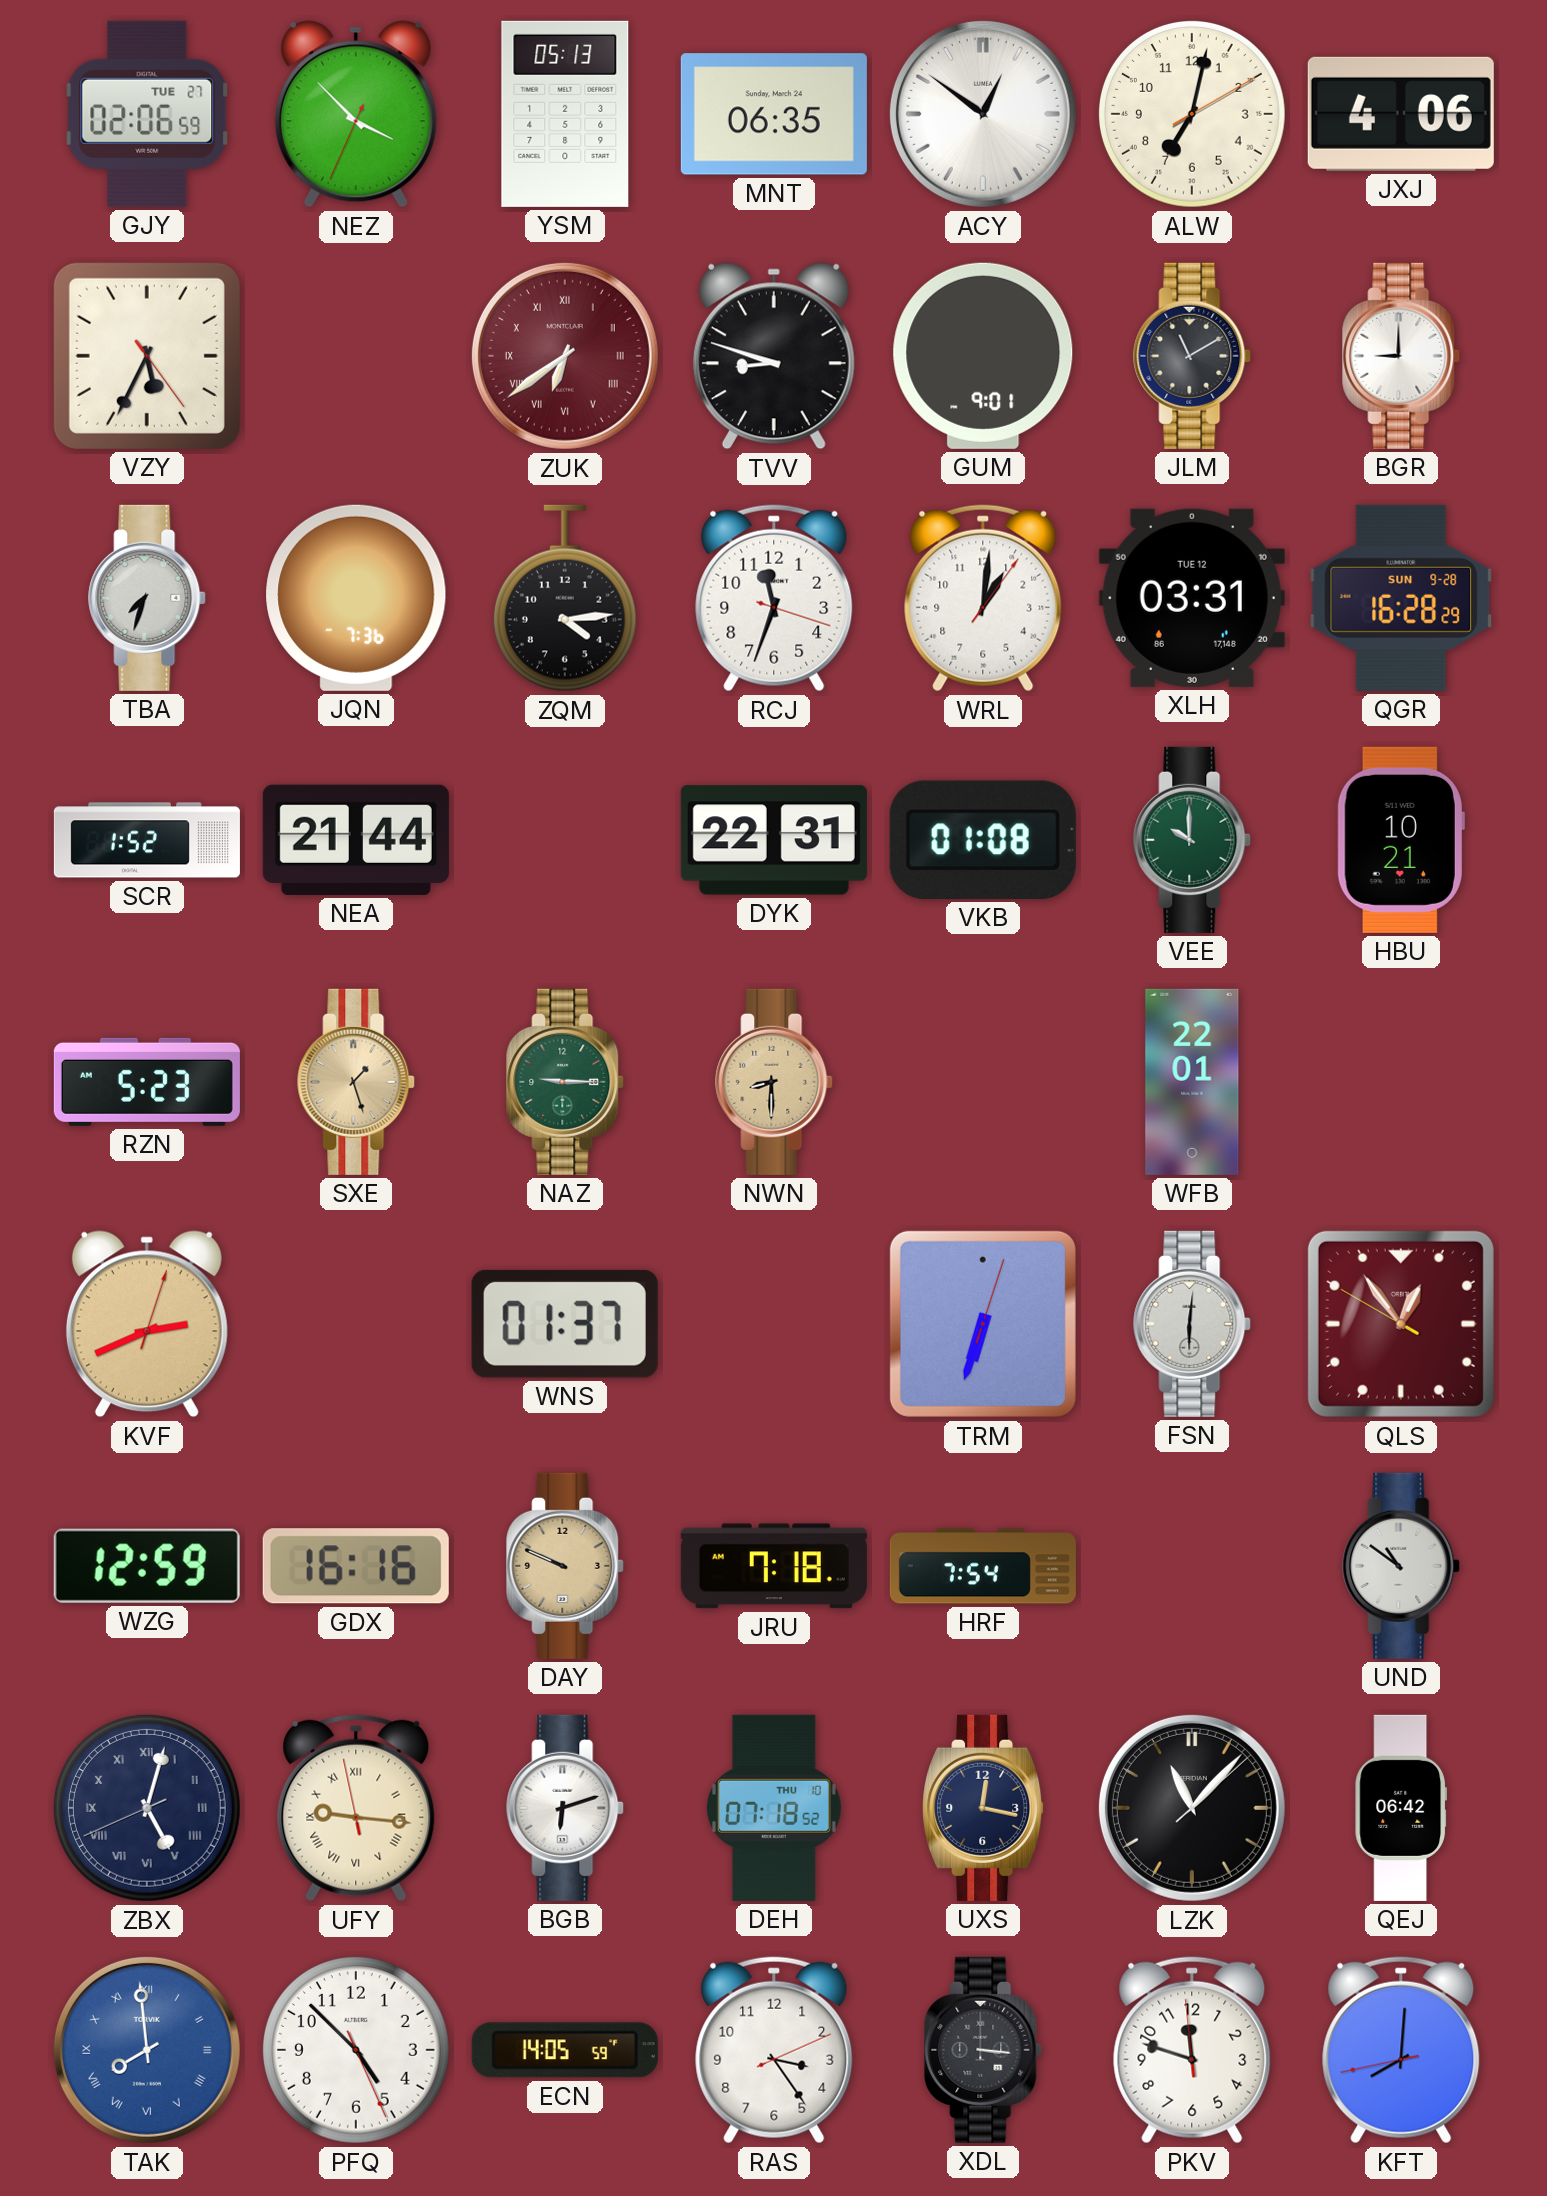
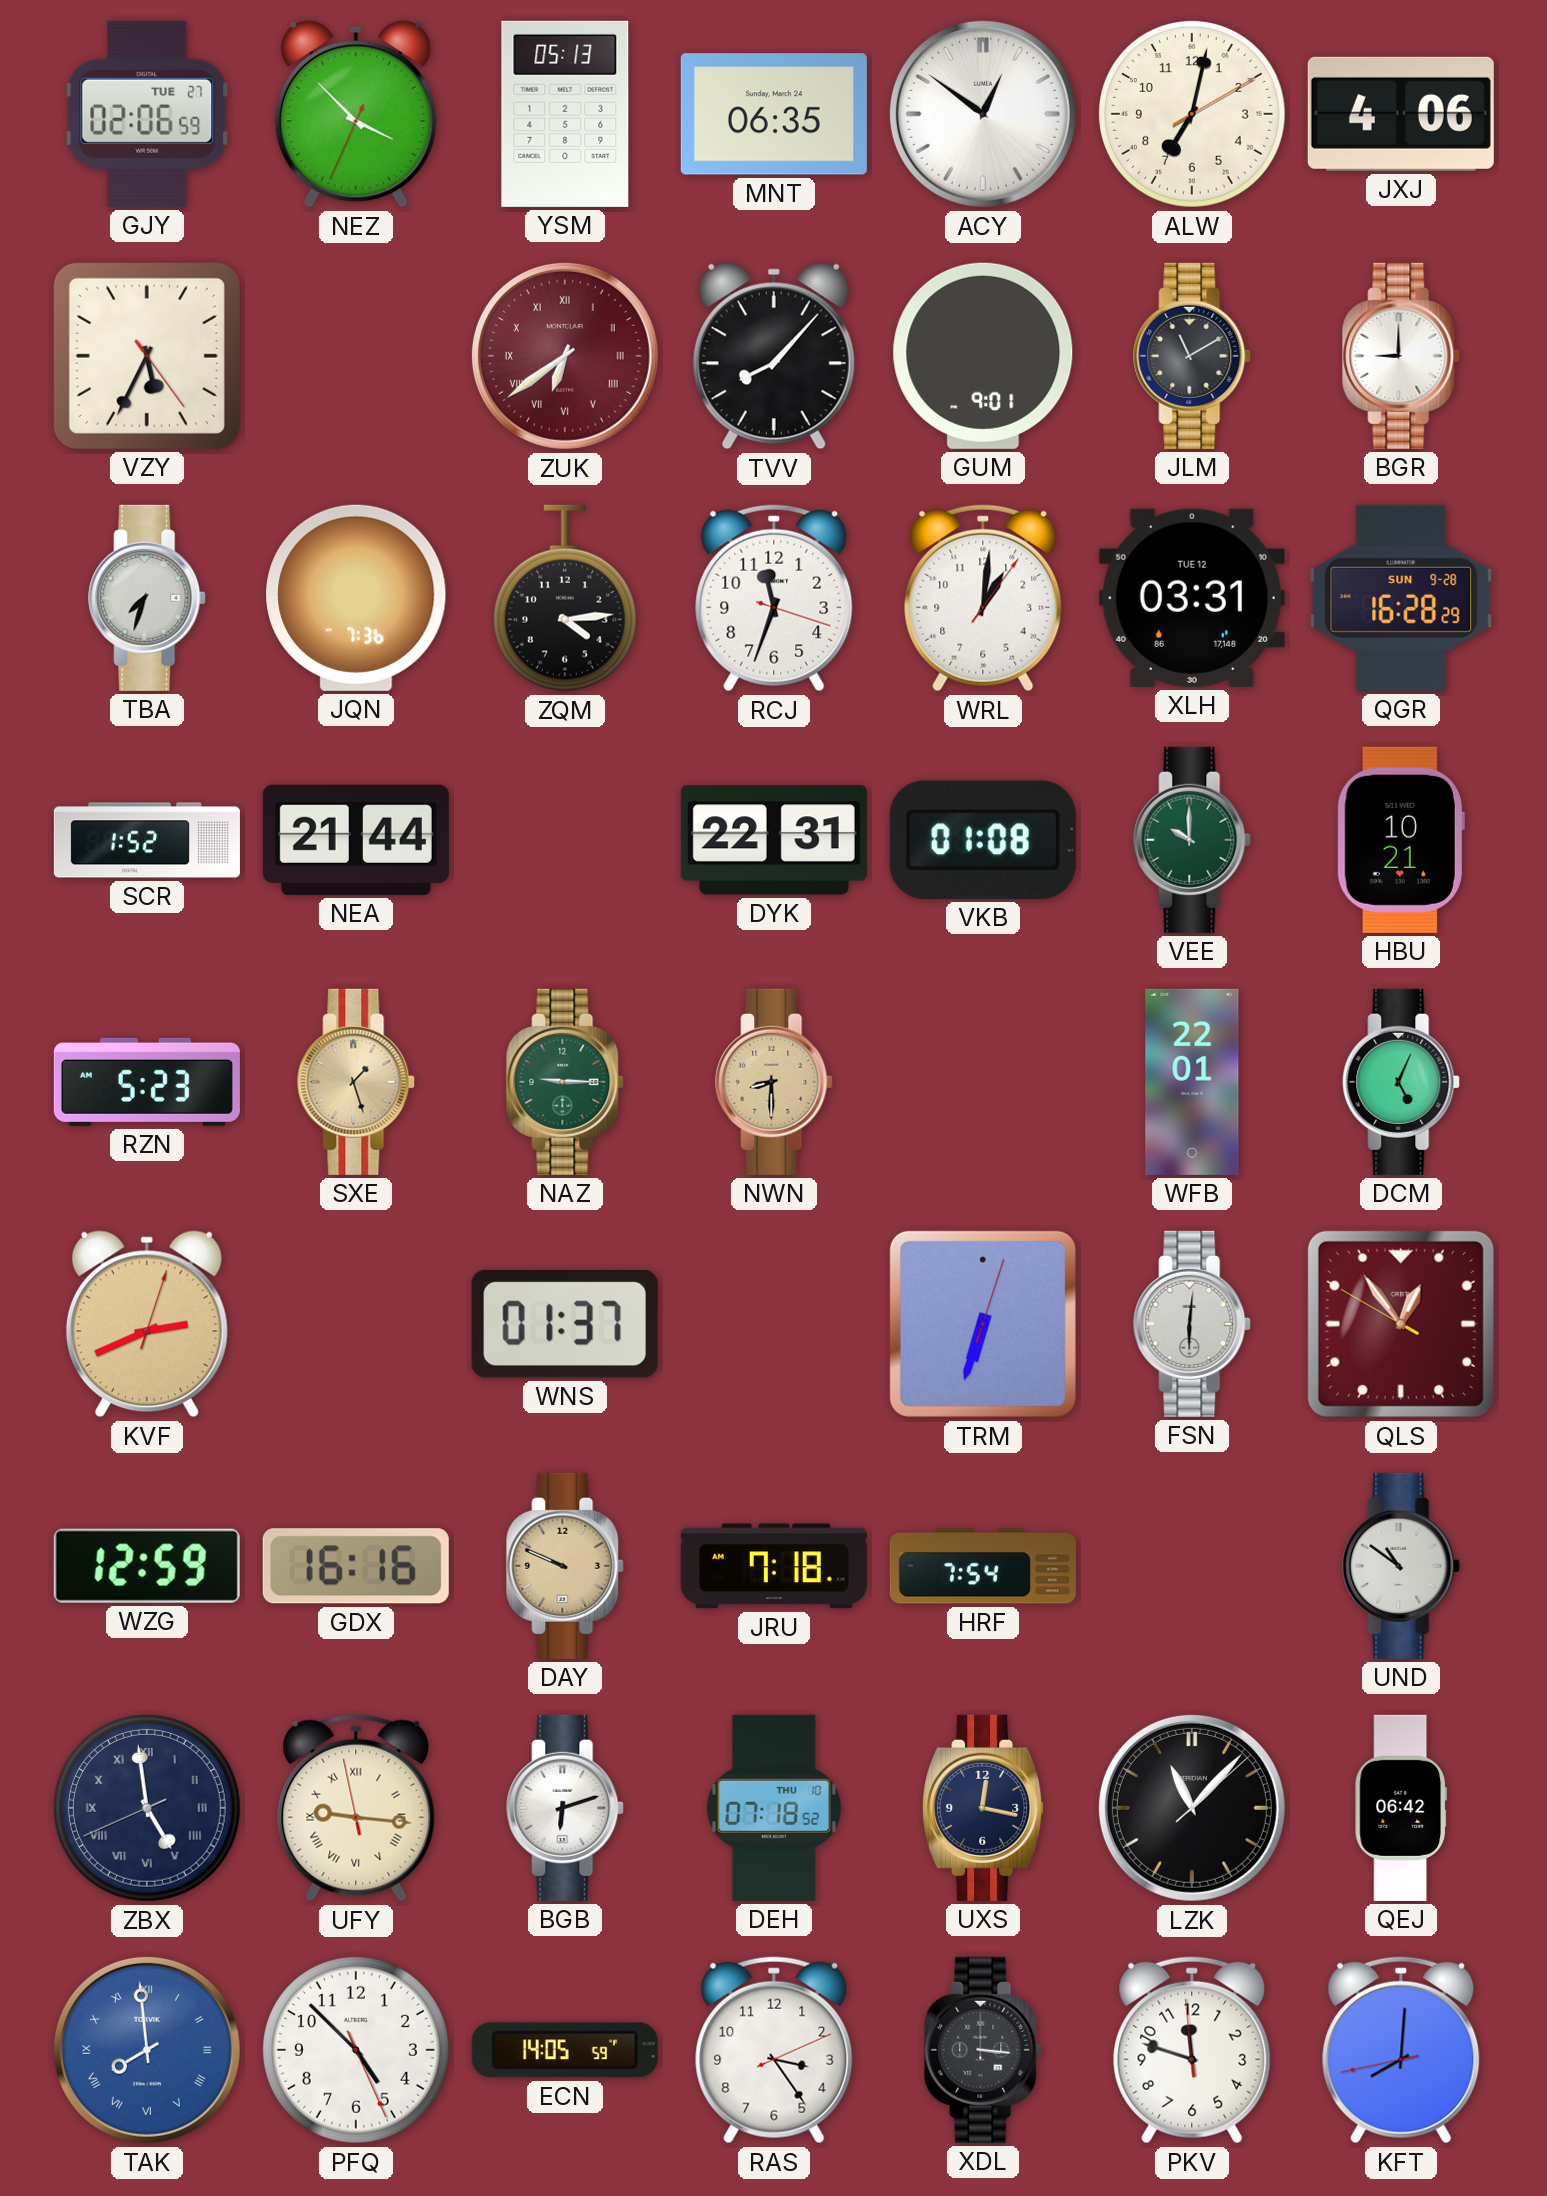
TVV: 8:48 -> 8:07
DCM: none -> 5:04
ZBX: 5:02 -> 4:58
